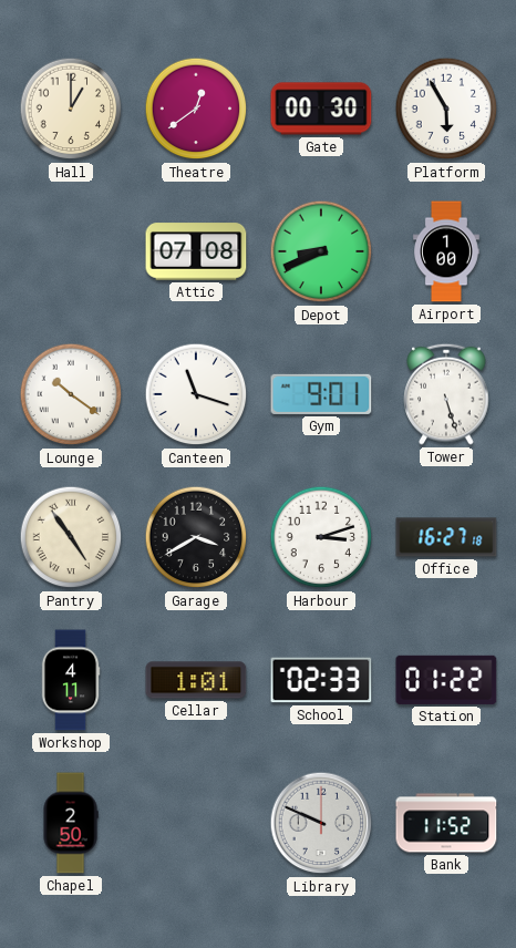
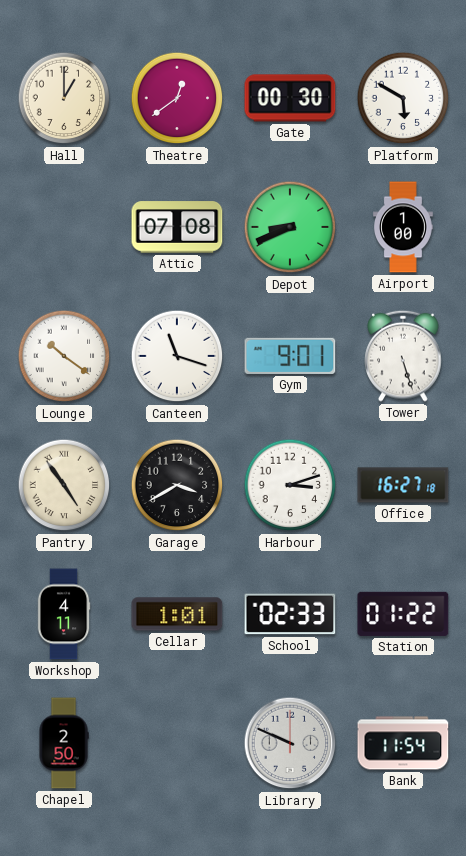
Platform: 5:55 -> 5:50
Bank: 11:52 -> 11:54
